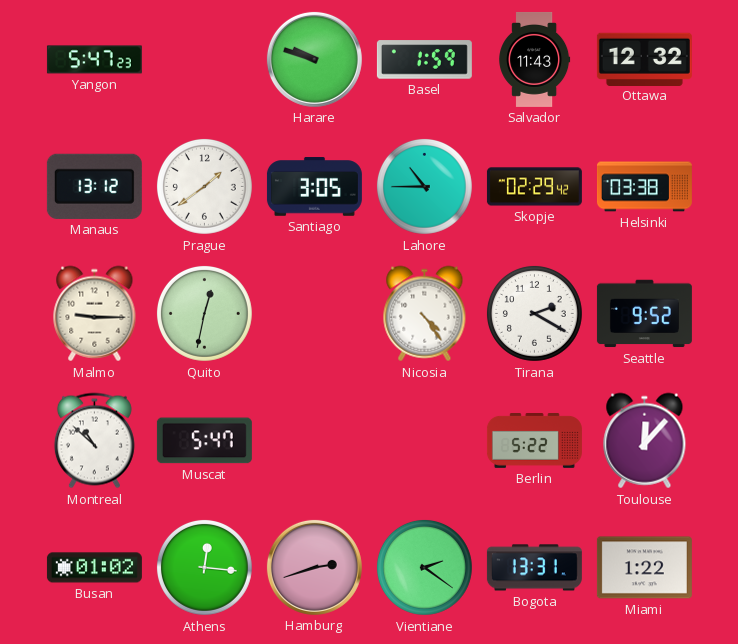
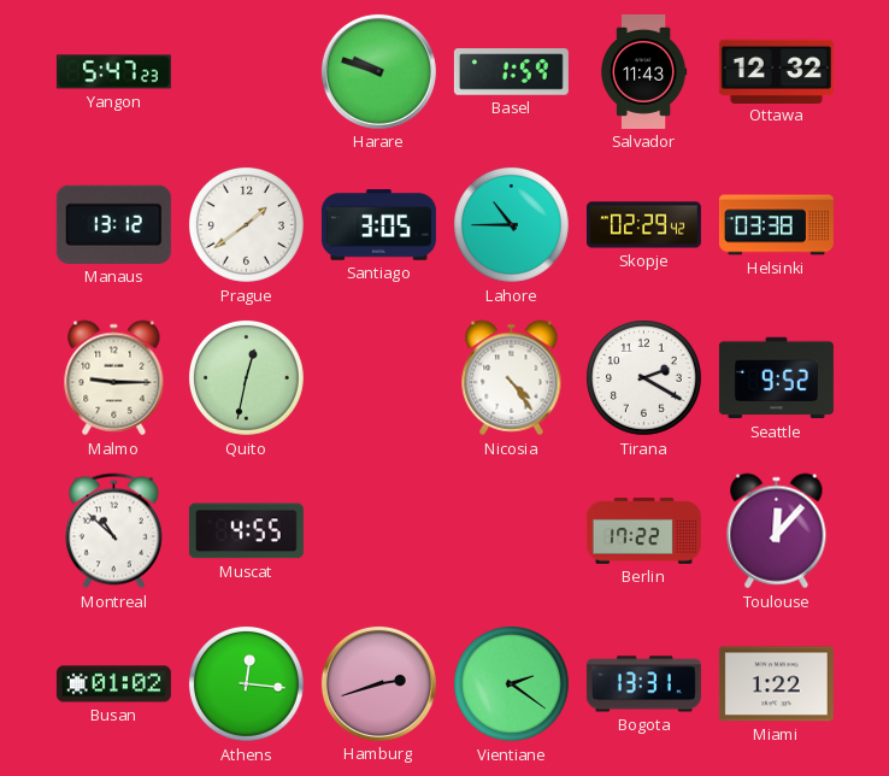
Muscat: 5:47 -> 4:55
Berlin: 5:22 -> 17:22
